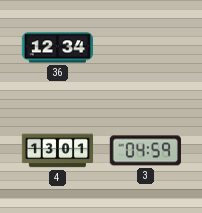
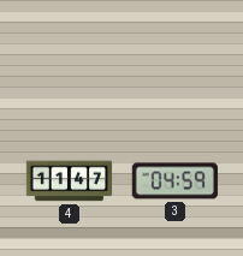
36: 12:34 -> none
4: 13:01 -> 11:47
